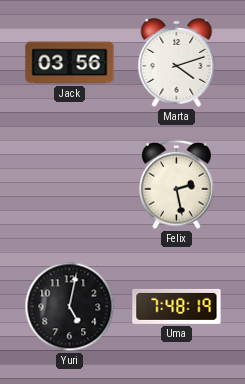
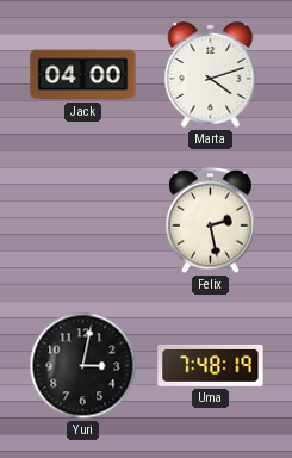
Jack: 03:56 -> 04:00
Yuri: 5:02 -> 3:02
